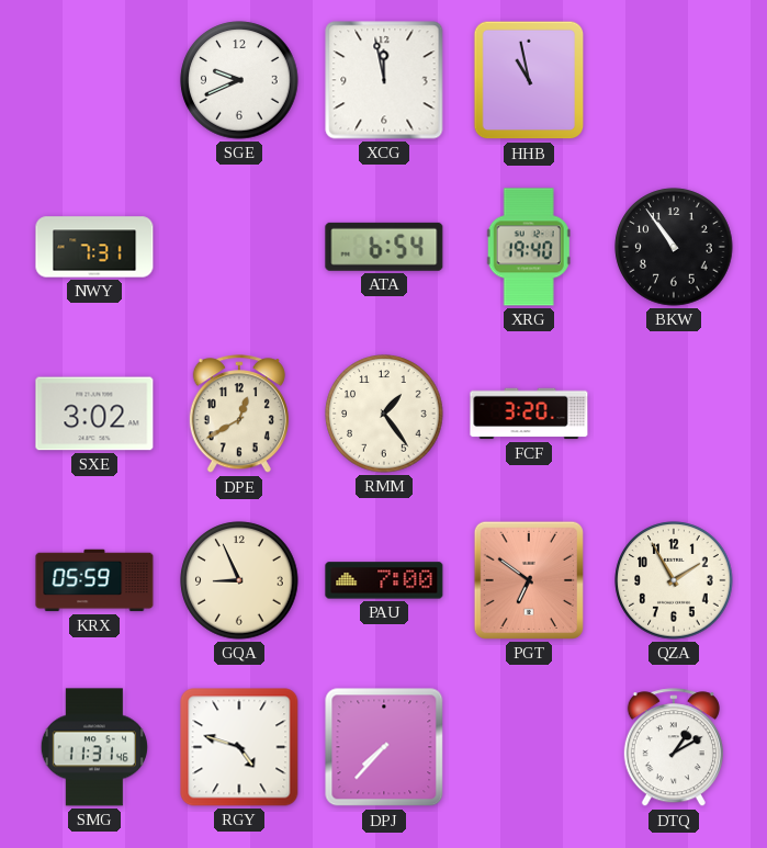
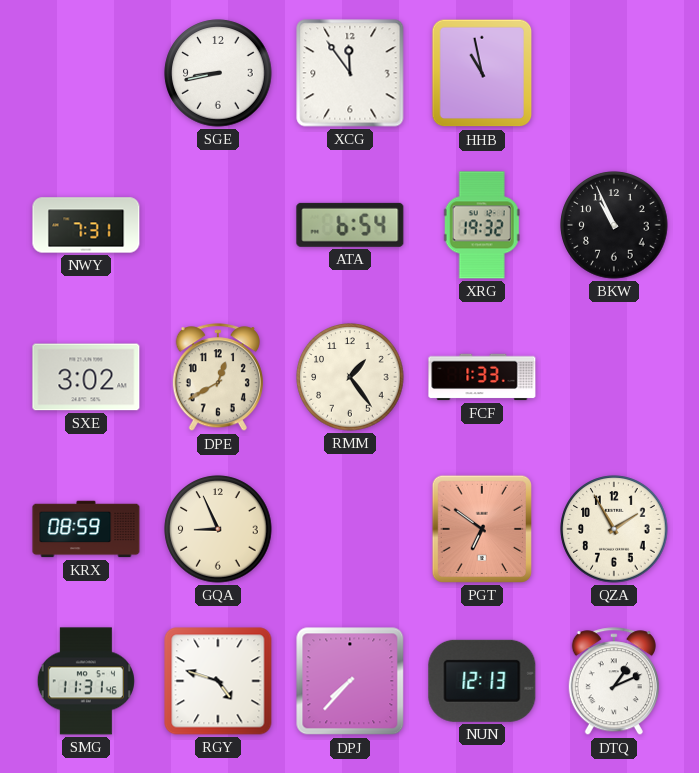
SGE: 9:41 -> 8:43
XCG: 11:58 -> 11:54
XRG: 19:40 -> 19:32
BKW: 10:54 -> 10:56
FCF: 3:20 -> 1:33
KRX: 05:59 -> 08:59
PAU: 7:00 -> none
NUN: none -> 12:13
DTQ: 1:10 -> 1:11
